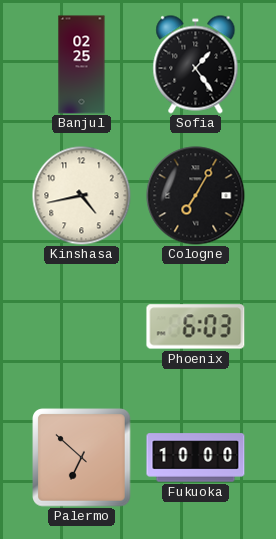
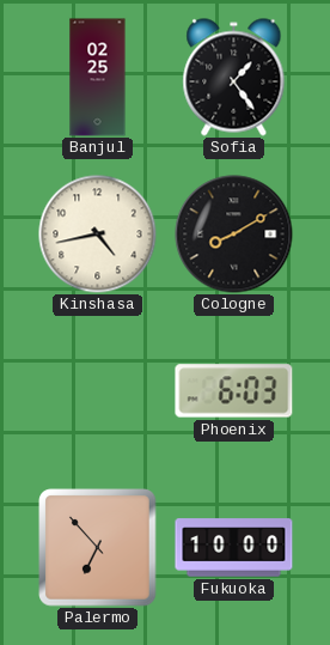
Cologne: 7:05 -> 8:10
Palermo: 6:52 -> 6:53
